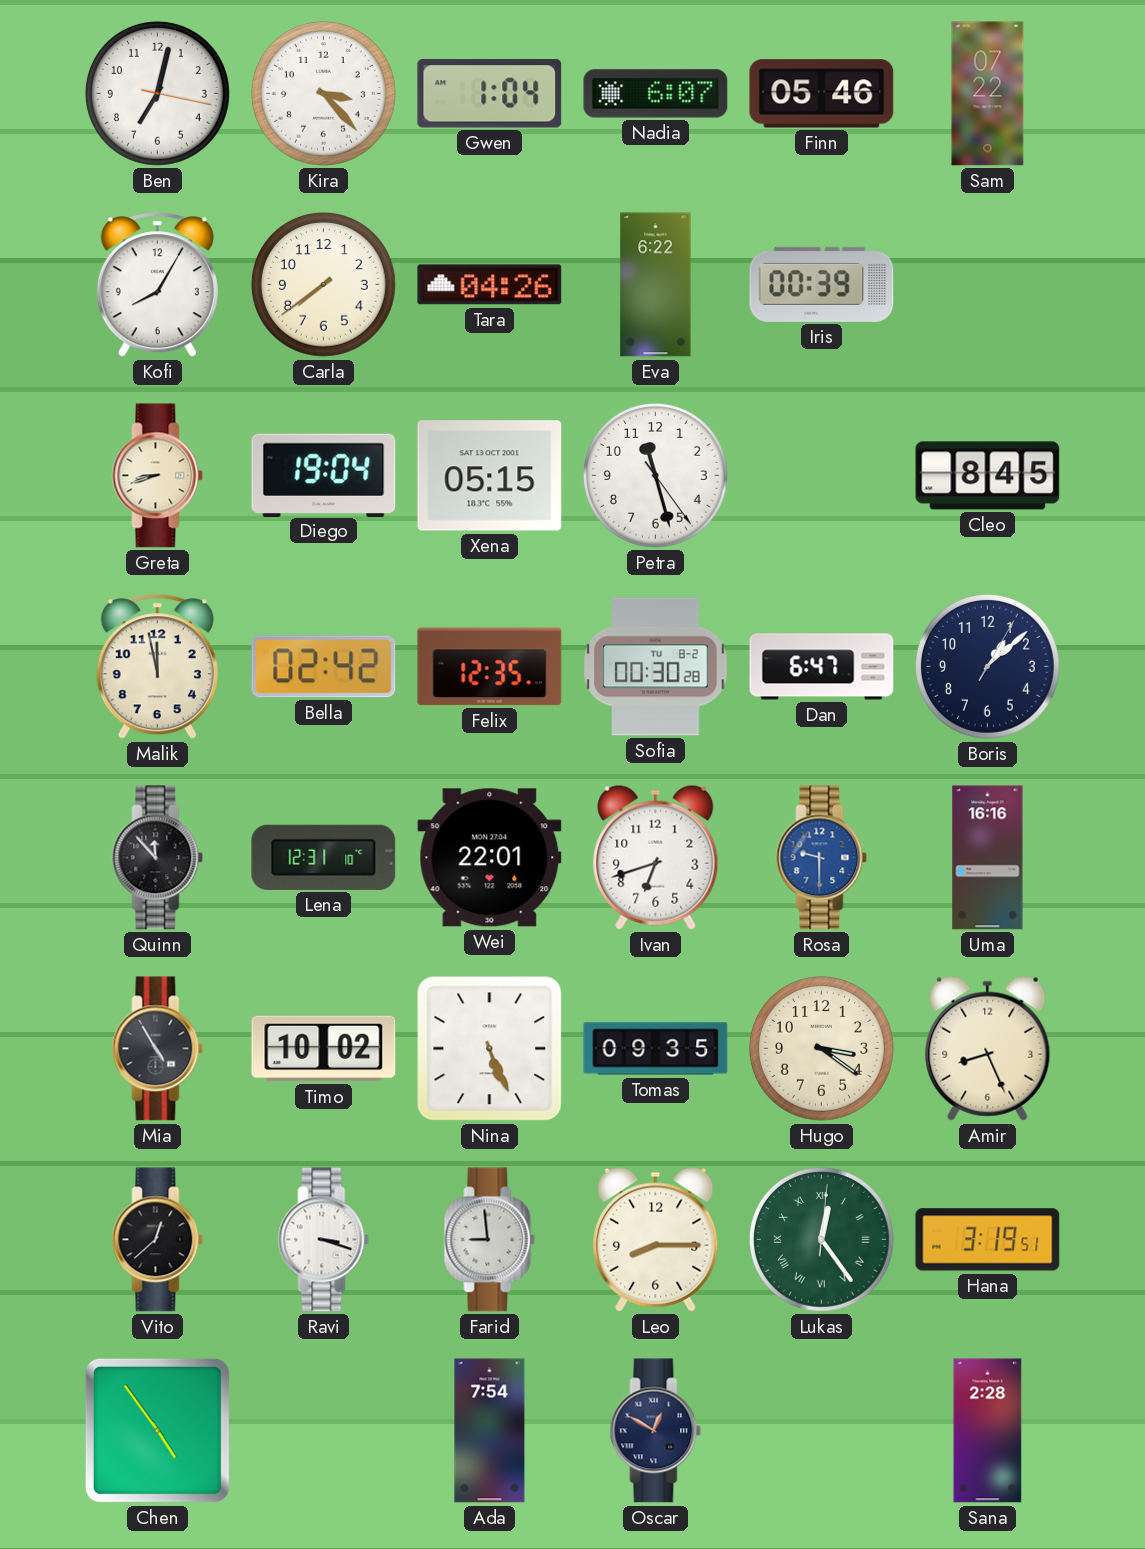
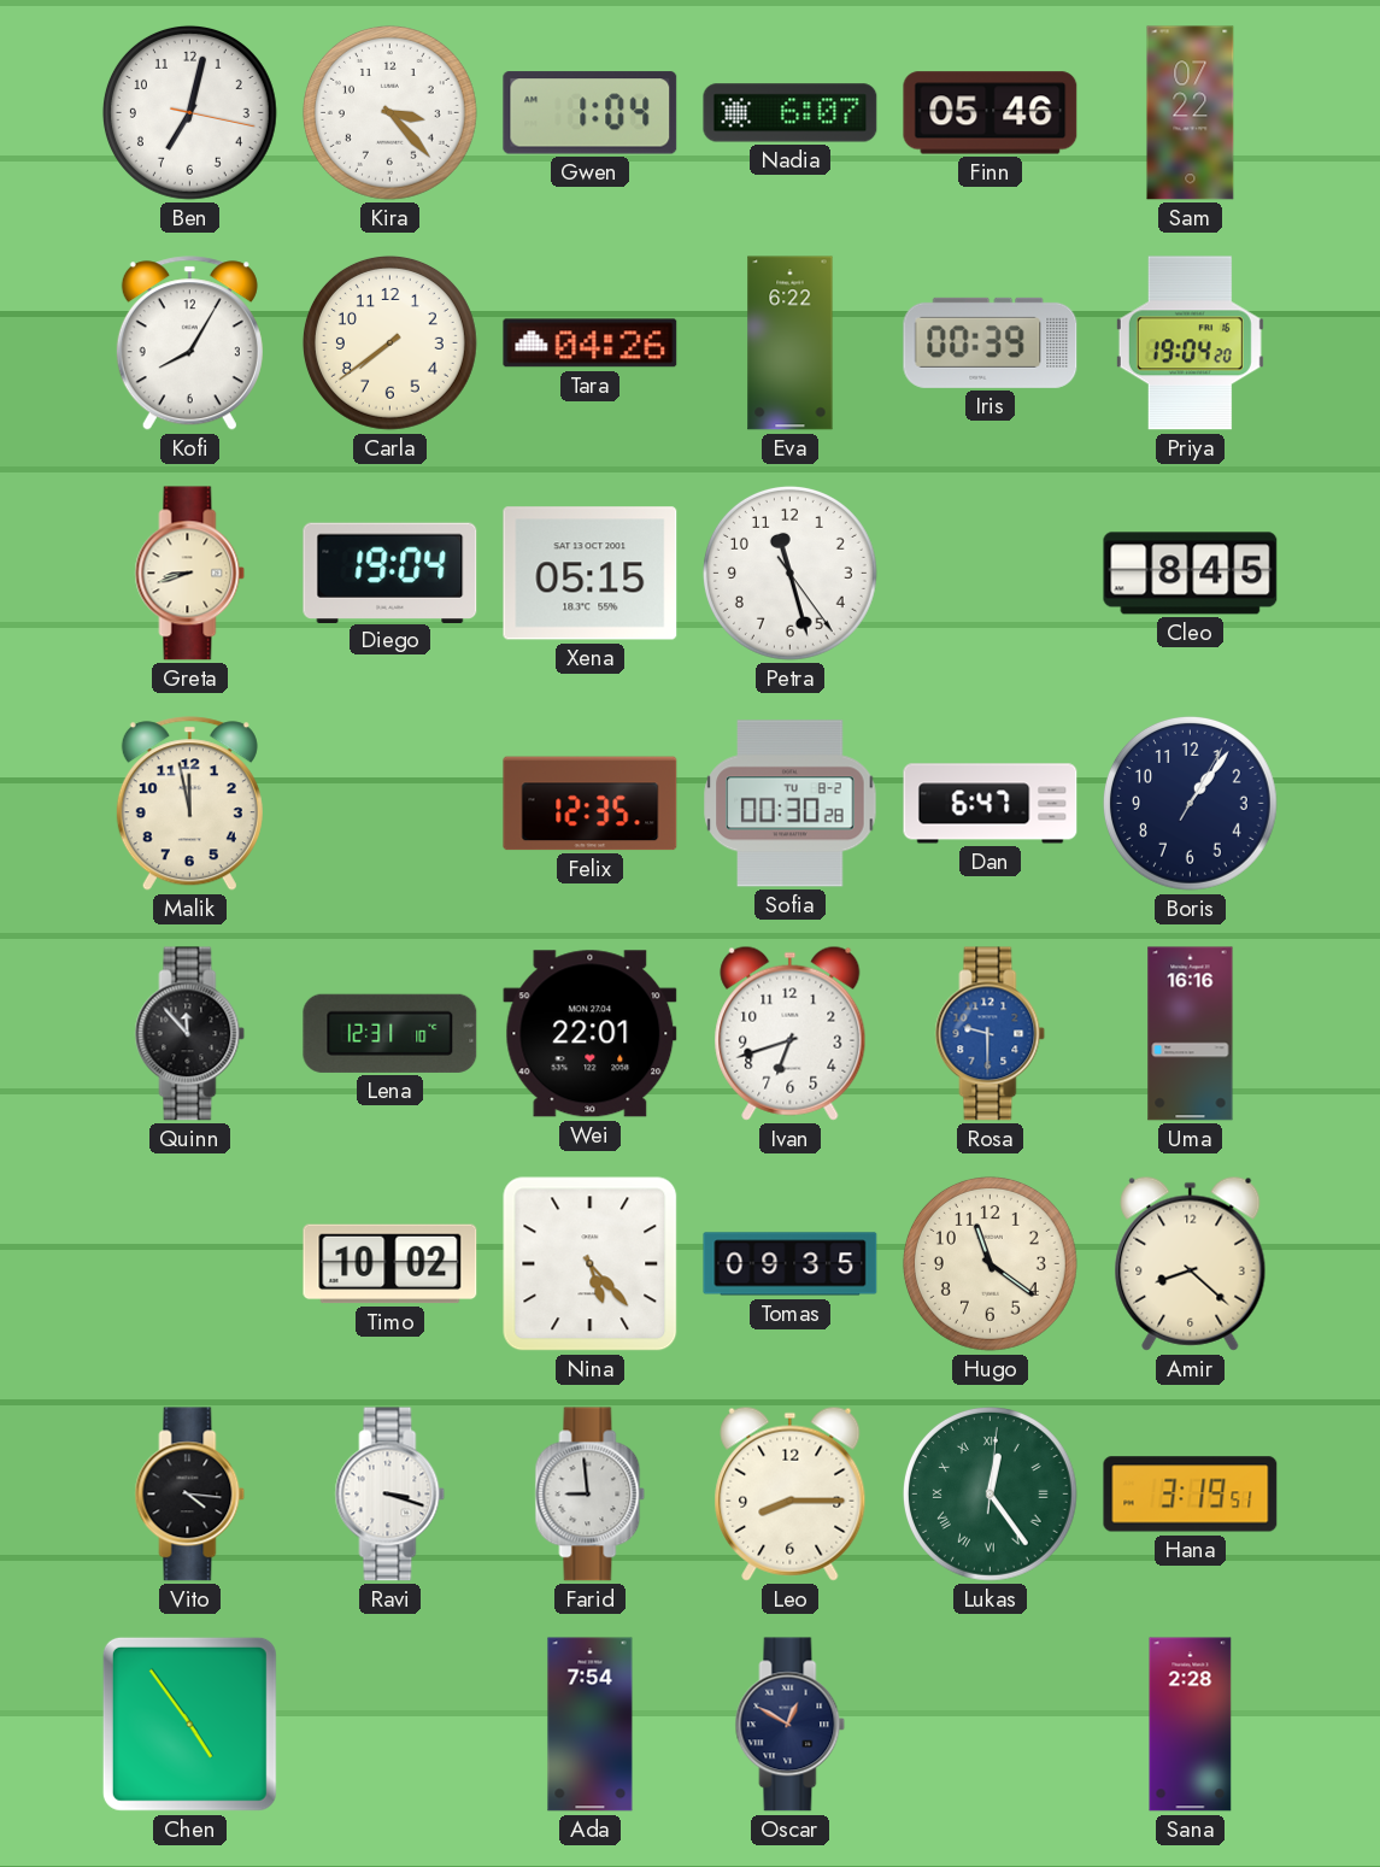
Priya: none -> 19:04
Bella: 02:42 -> none
Boris: 1:08 -> 1:06
Mia: 4:55 -> none
Nina: 5:26 -> 5:23
Hugo: 3:21 -> 11:21
Amir: 8:26 -> 8:22
Vito: 12:38 -> 4:16
